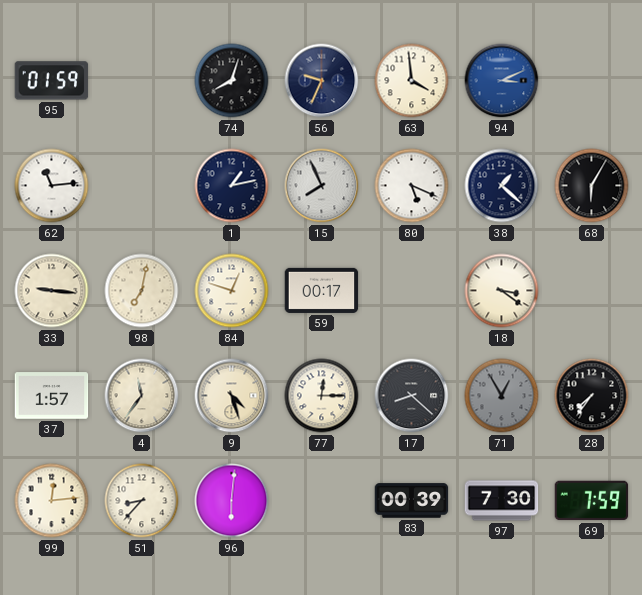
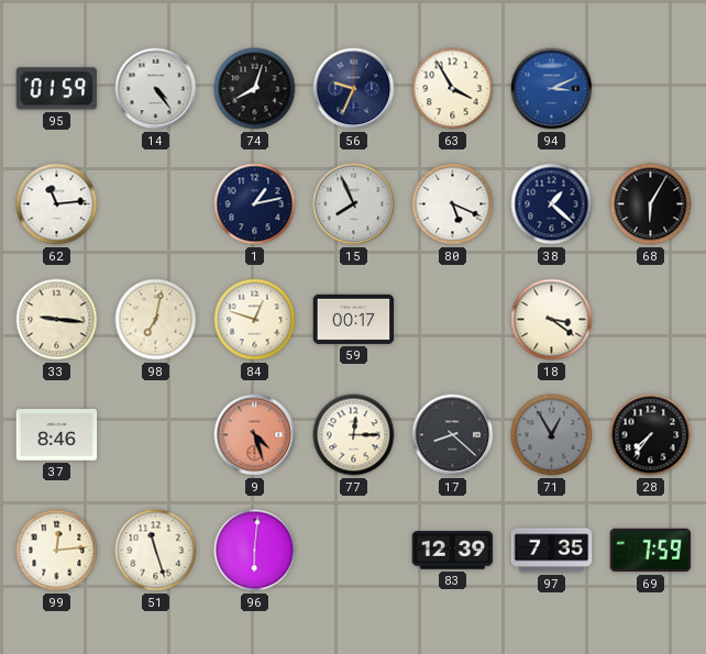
14: none -> 4:24
63: 3:59 -> 3:55
37: 1:57 -> 8:46
4: 11:36 -> none
9 dial: cream -> salmon
51: 8:37 -> 11:27
83: 00:39 -> 12:39
97: 7:30 -> 7:35
